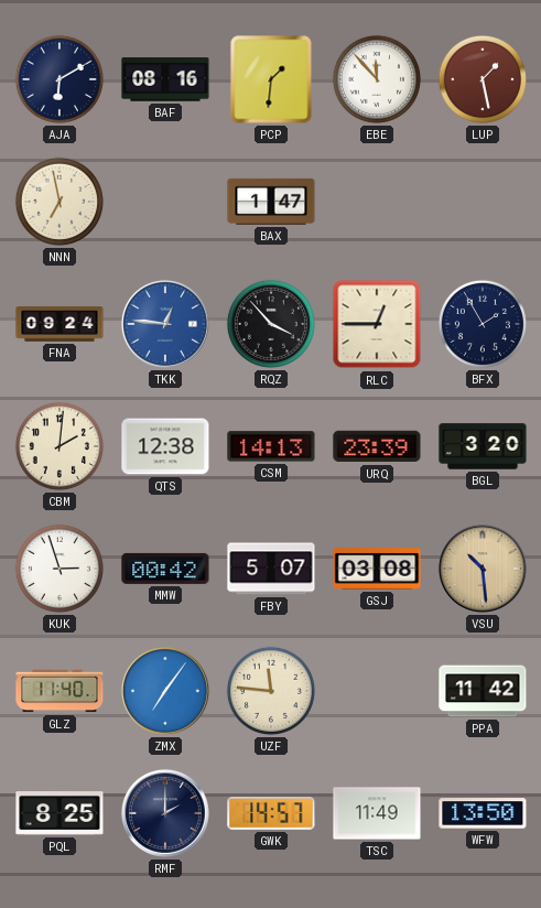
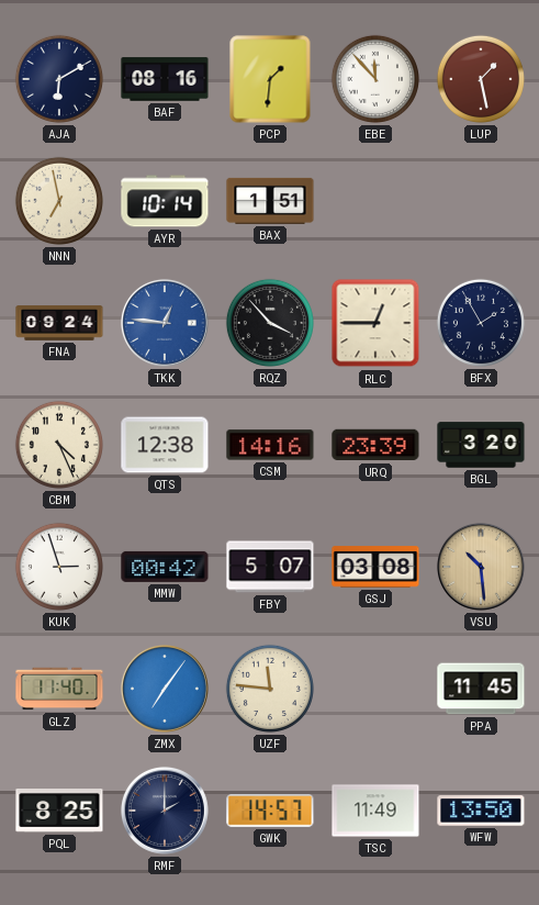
AYR: none -> 10:14
BAX: 1:47 -> 1:51
CBM: 2:01 -> 4:26
CSM: 14:13 -> 14:16
PPA: 11:42 -> 11:45
